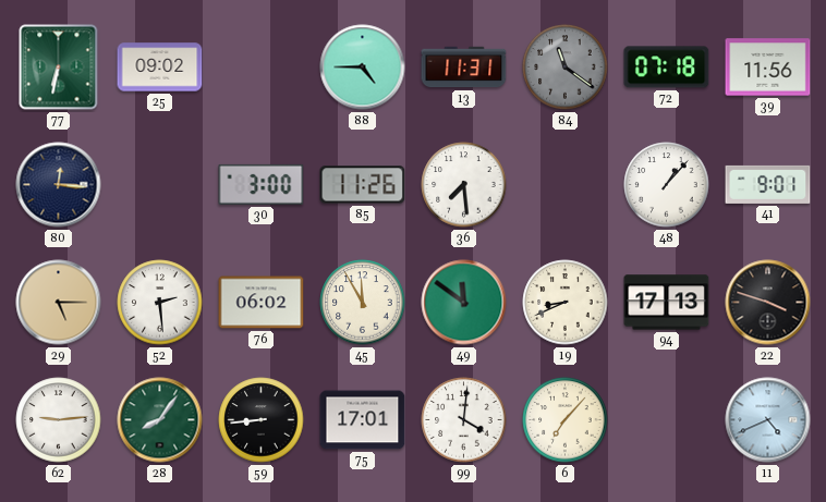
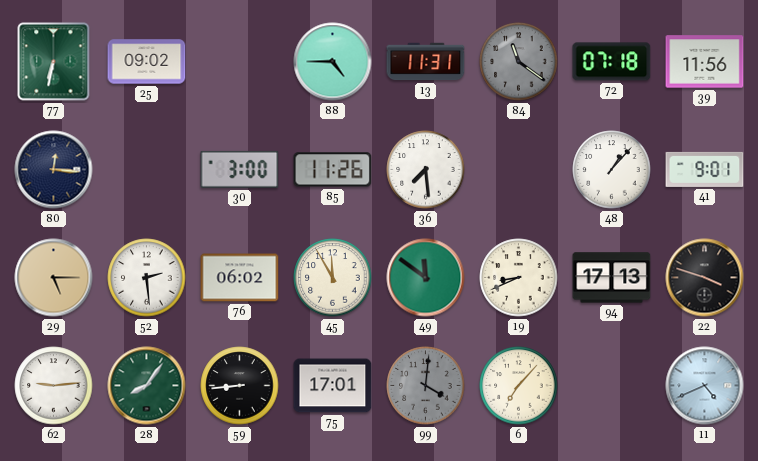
99 dial: white -> grey
